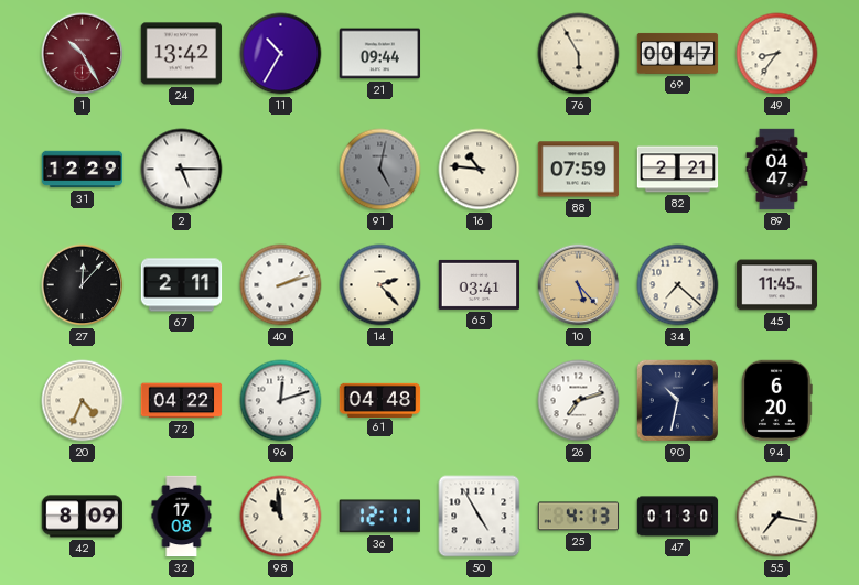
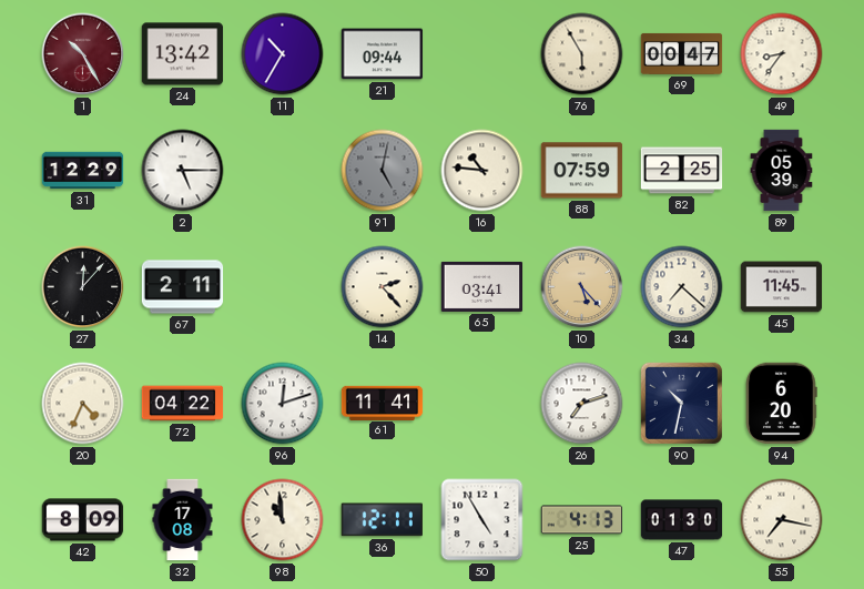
82: 2:21 -> 2:25
89: 04:47 -> 05:39
40: 2:12 -> none
61: 04:48 -> 11:41
